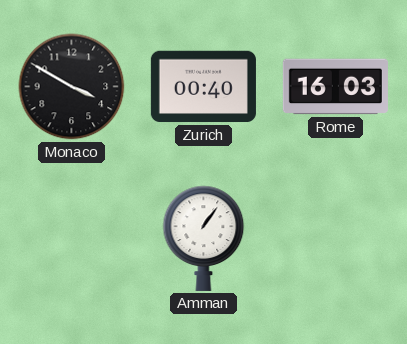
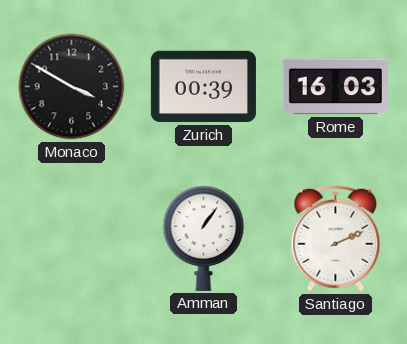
Zurich: 00:40 -> 00:39
Santiago: none -> 2:11
